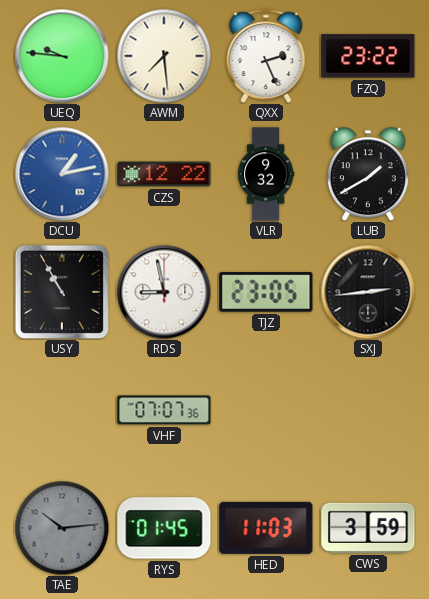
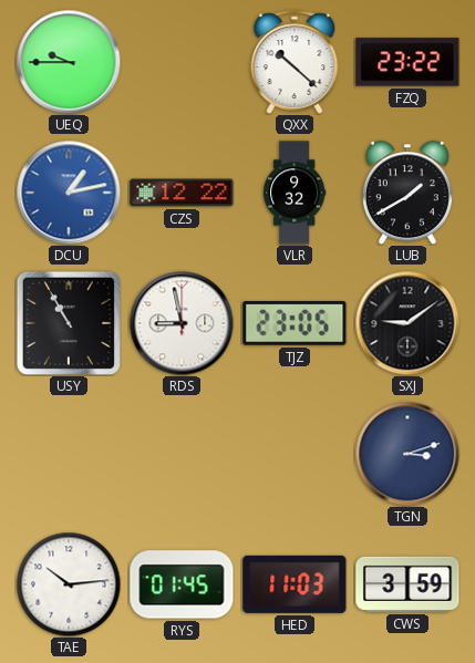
UEQ: 9:46 -> 9:45
AWM: 7:29 -> none
QXX: 2:26 -> 10:22
SXJ: 2:44 -> 9:09
VHF: 07:07 -> none
TGN: none -> 3:12
TAE dial: grey -> white
